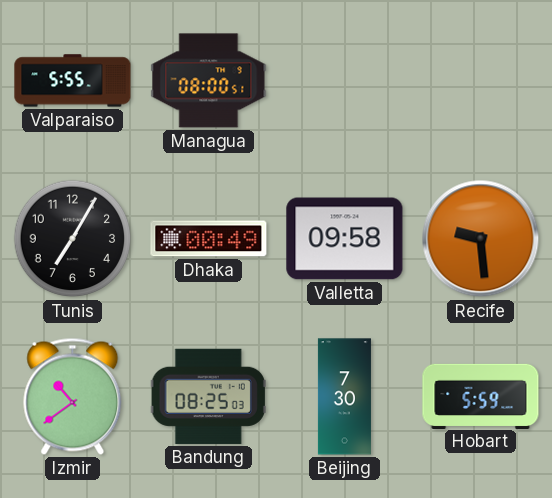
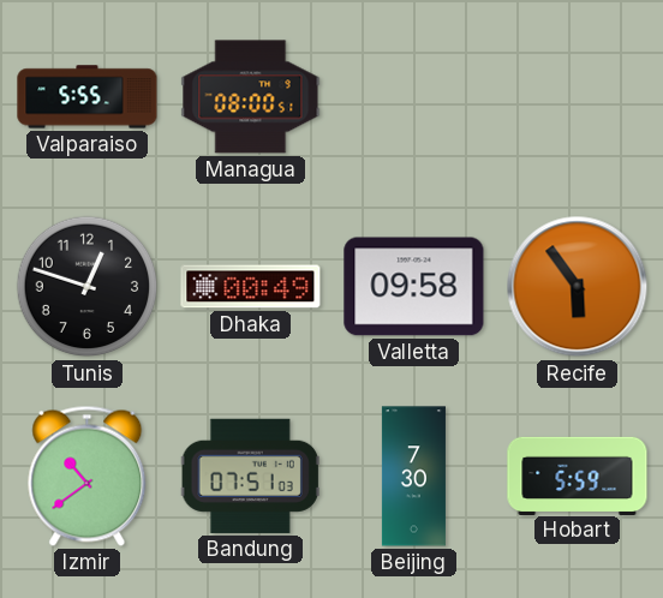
Tunis: 7:05 -> 12:48
Recife: 9:29 -> 5:54
Bandung: 08:25 -> 07:51
